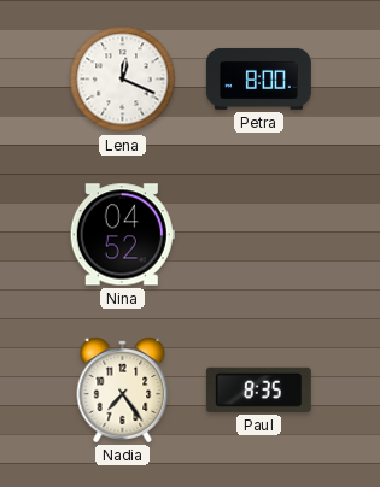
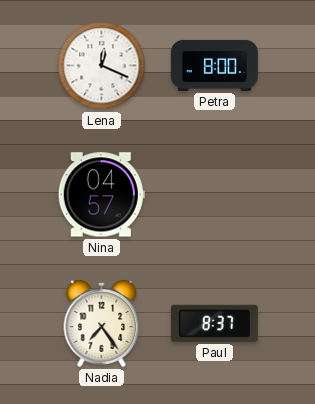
Nina: 04:52 -> 04:57
Paul: 8:35 -> 8:37
